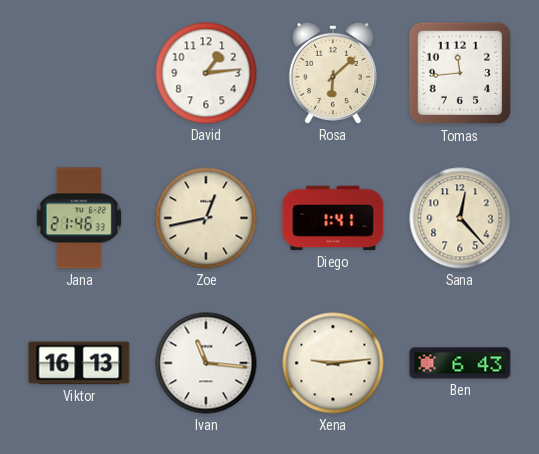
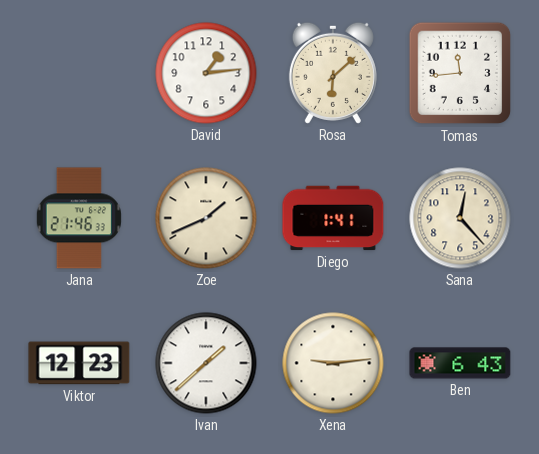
Zoe: 12:43 -> 1:41
Viktor: 16:13 -> 12:23
Ivan: 11:16 -> 1:38
